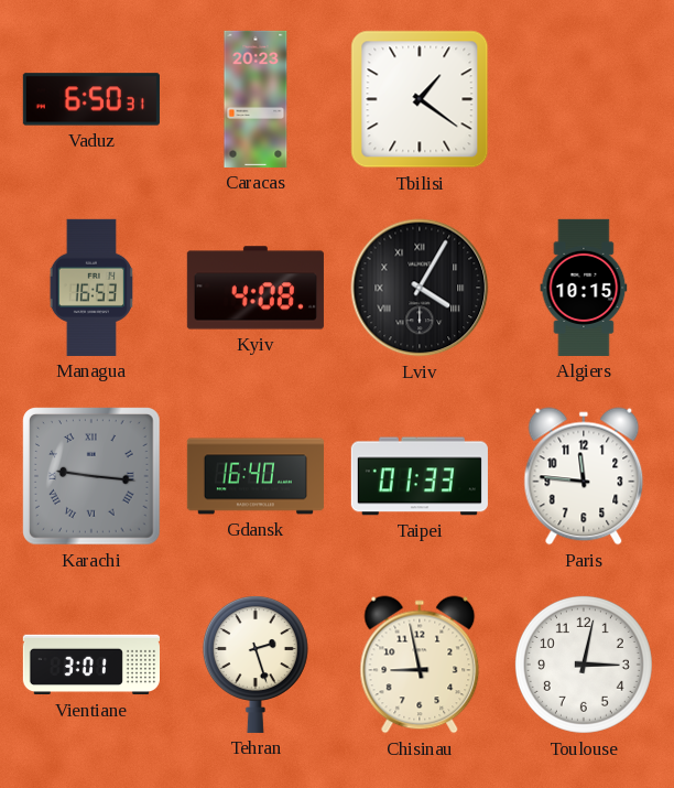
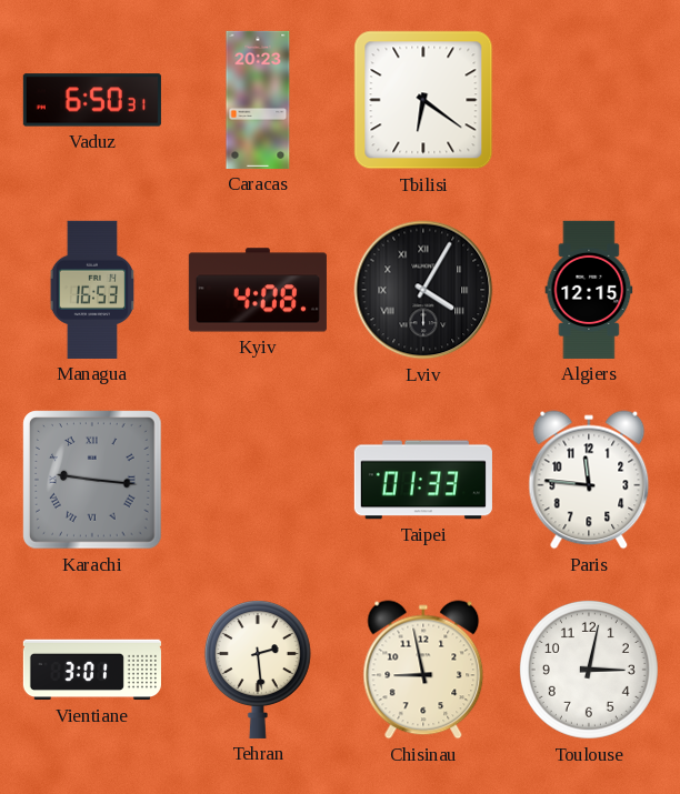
Tbilisi: 1:21 -> 6:21
Algiers: 10:15 -> 12:15
Gdansk: 16:40 -> none
Tehran: 2:27 -> 2:29
